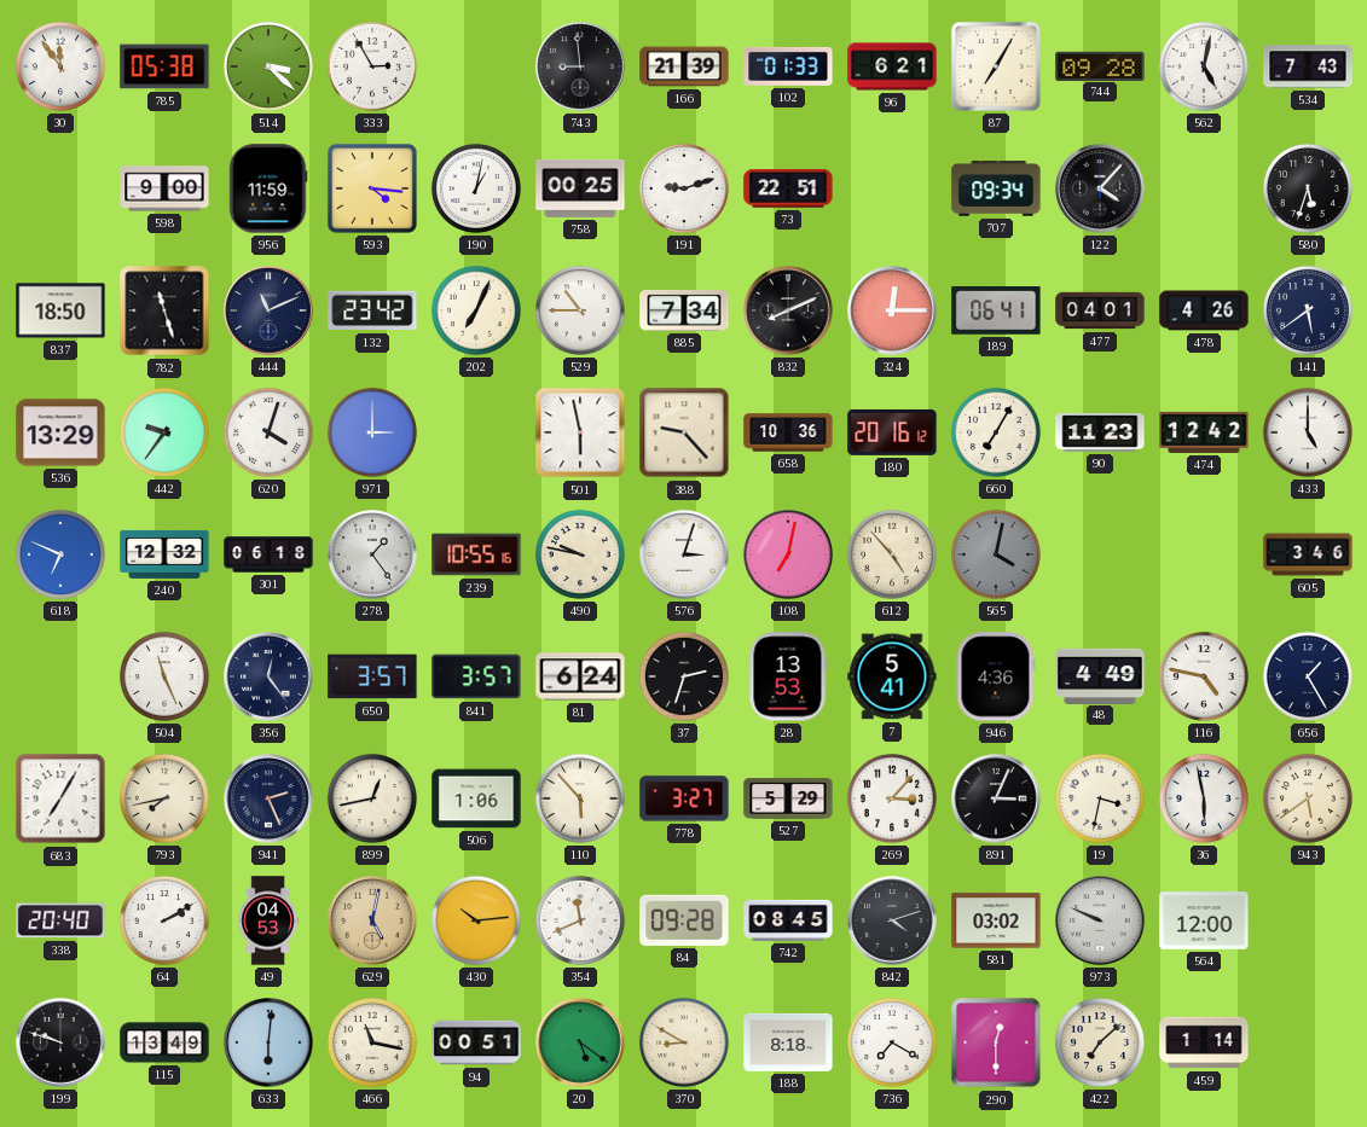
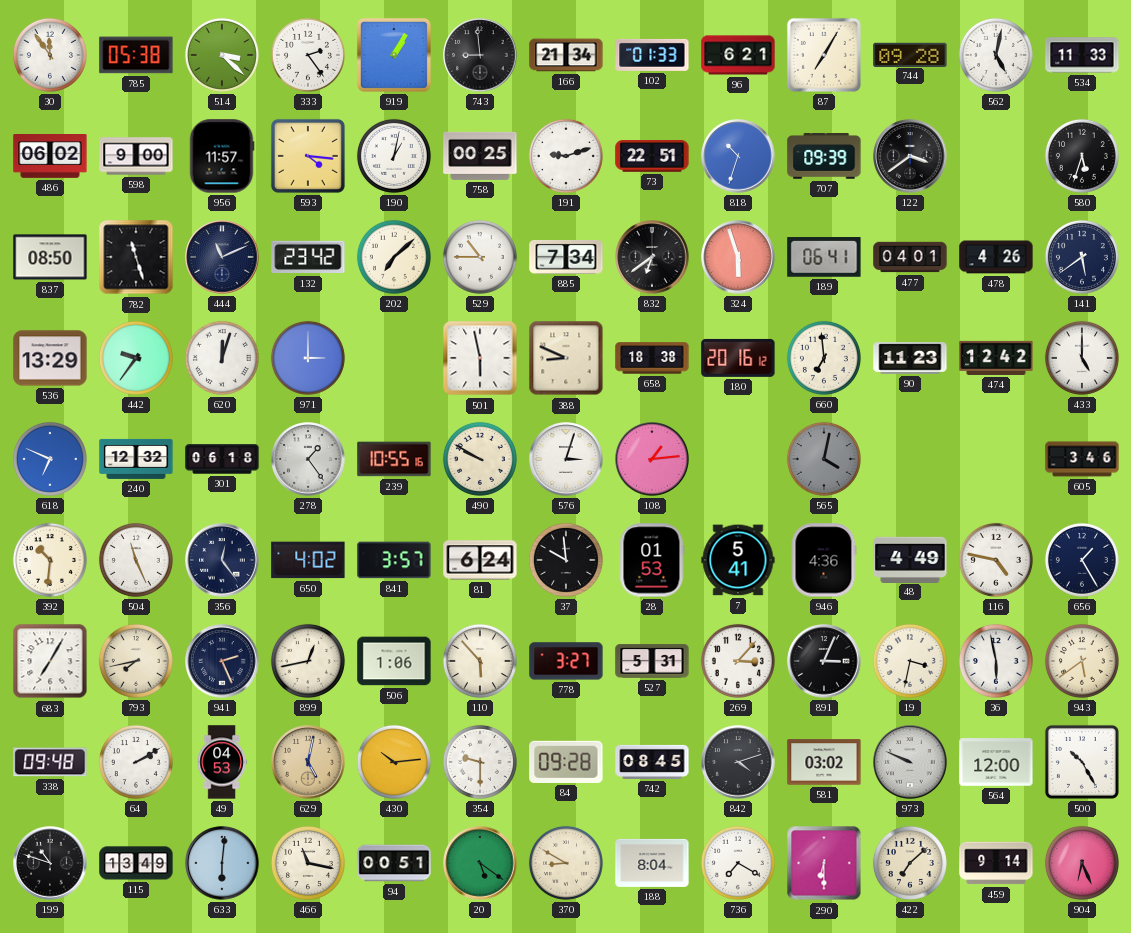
333: 2:55 -> 2:24
919: none -> 1:05
166: 21:39 -> 21:34
534: 7:43 -> 11:33
486: none -> 06:02
956: 11:59 -> 11:57
818: none -> 10:33
707: 09:34 -> 09:39
122: 4:07 -> 3:39
837: 18:50 -> 08:50
202: 7:04 -> 7:08
832: 8:11 -> 6:39
324: 12:15 -> 5:57
620: 4:03 -> 12:03
388: 9:23 -> 8:49
658: 10:36 -> 18:38
660: 7:05 -> 6:59
490: 9:47 -> 9:50
108: 7:02 -> 1:14
612: 4:53 -> none
392: none -> 10:31
650: 3:57 -> 4:02
37: 2:33 -> 9:59
28: 13:53 -> 01:53
527: 5:29 -> 5:31
338: 20:40 -> 09:48
354: 11:41 -> 9:30
500: none -> 10:25
199: 9:48 -> 10:48
188: 8:18 -> 8:04
290: 12:30 -> 6:30
459: 1:14 -> 9:14
904: none -> 6:26
